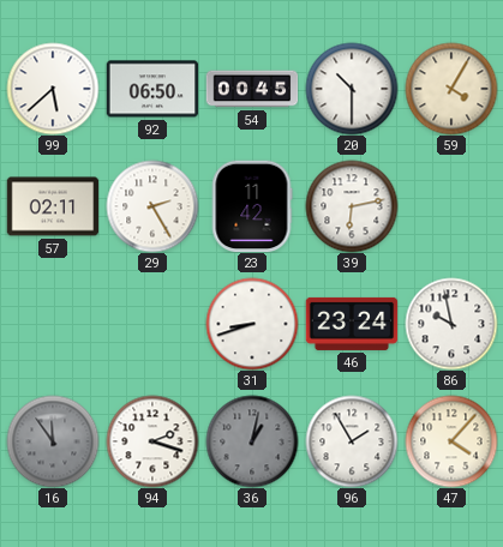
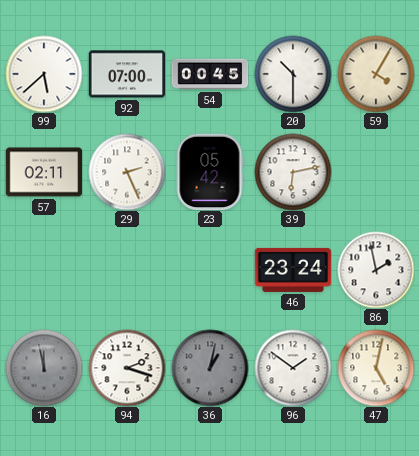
92: 06:50 -> 07:00
29: 2:25 -> 2:26
23: 11:42 -> 05:42
31: 8:42 -> none
86: 9:58 -> 1:58
16: 11:54 -> 11:58
96: 1:55 -> 1:51
47: 4:07 -> 5:02
